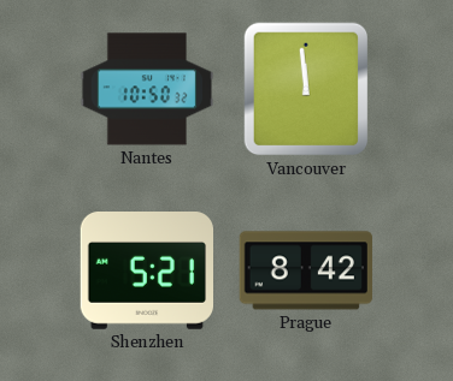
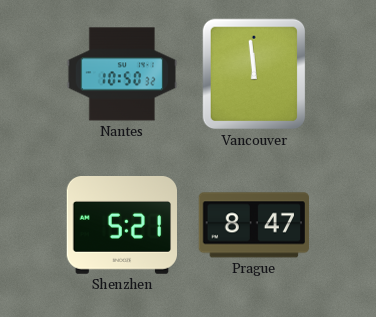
Prague: 8:42 -> 8:47
